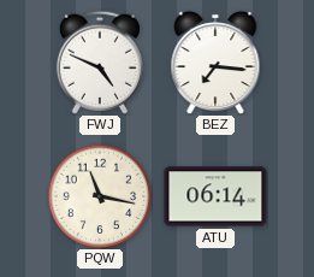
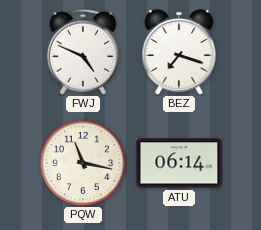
BEZ: 7:16 -> 7:18
